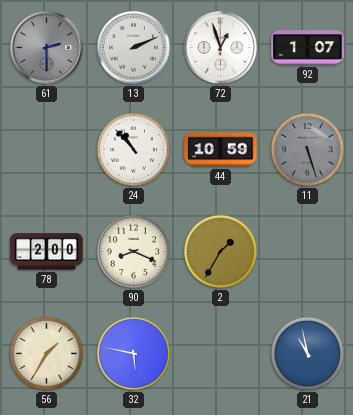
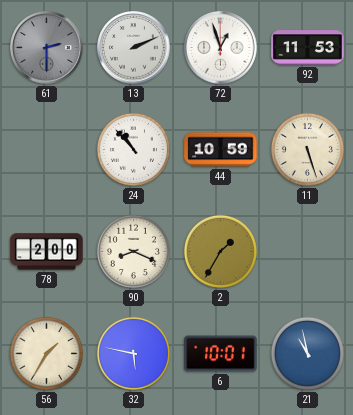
92: 1:07 -> 11:53
11 dial: grey -> cream
6: none -> 10:01
